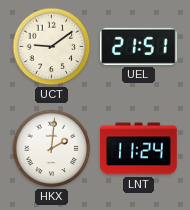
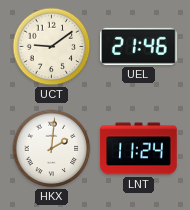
UEL: 21:51 -> 21:46
